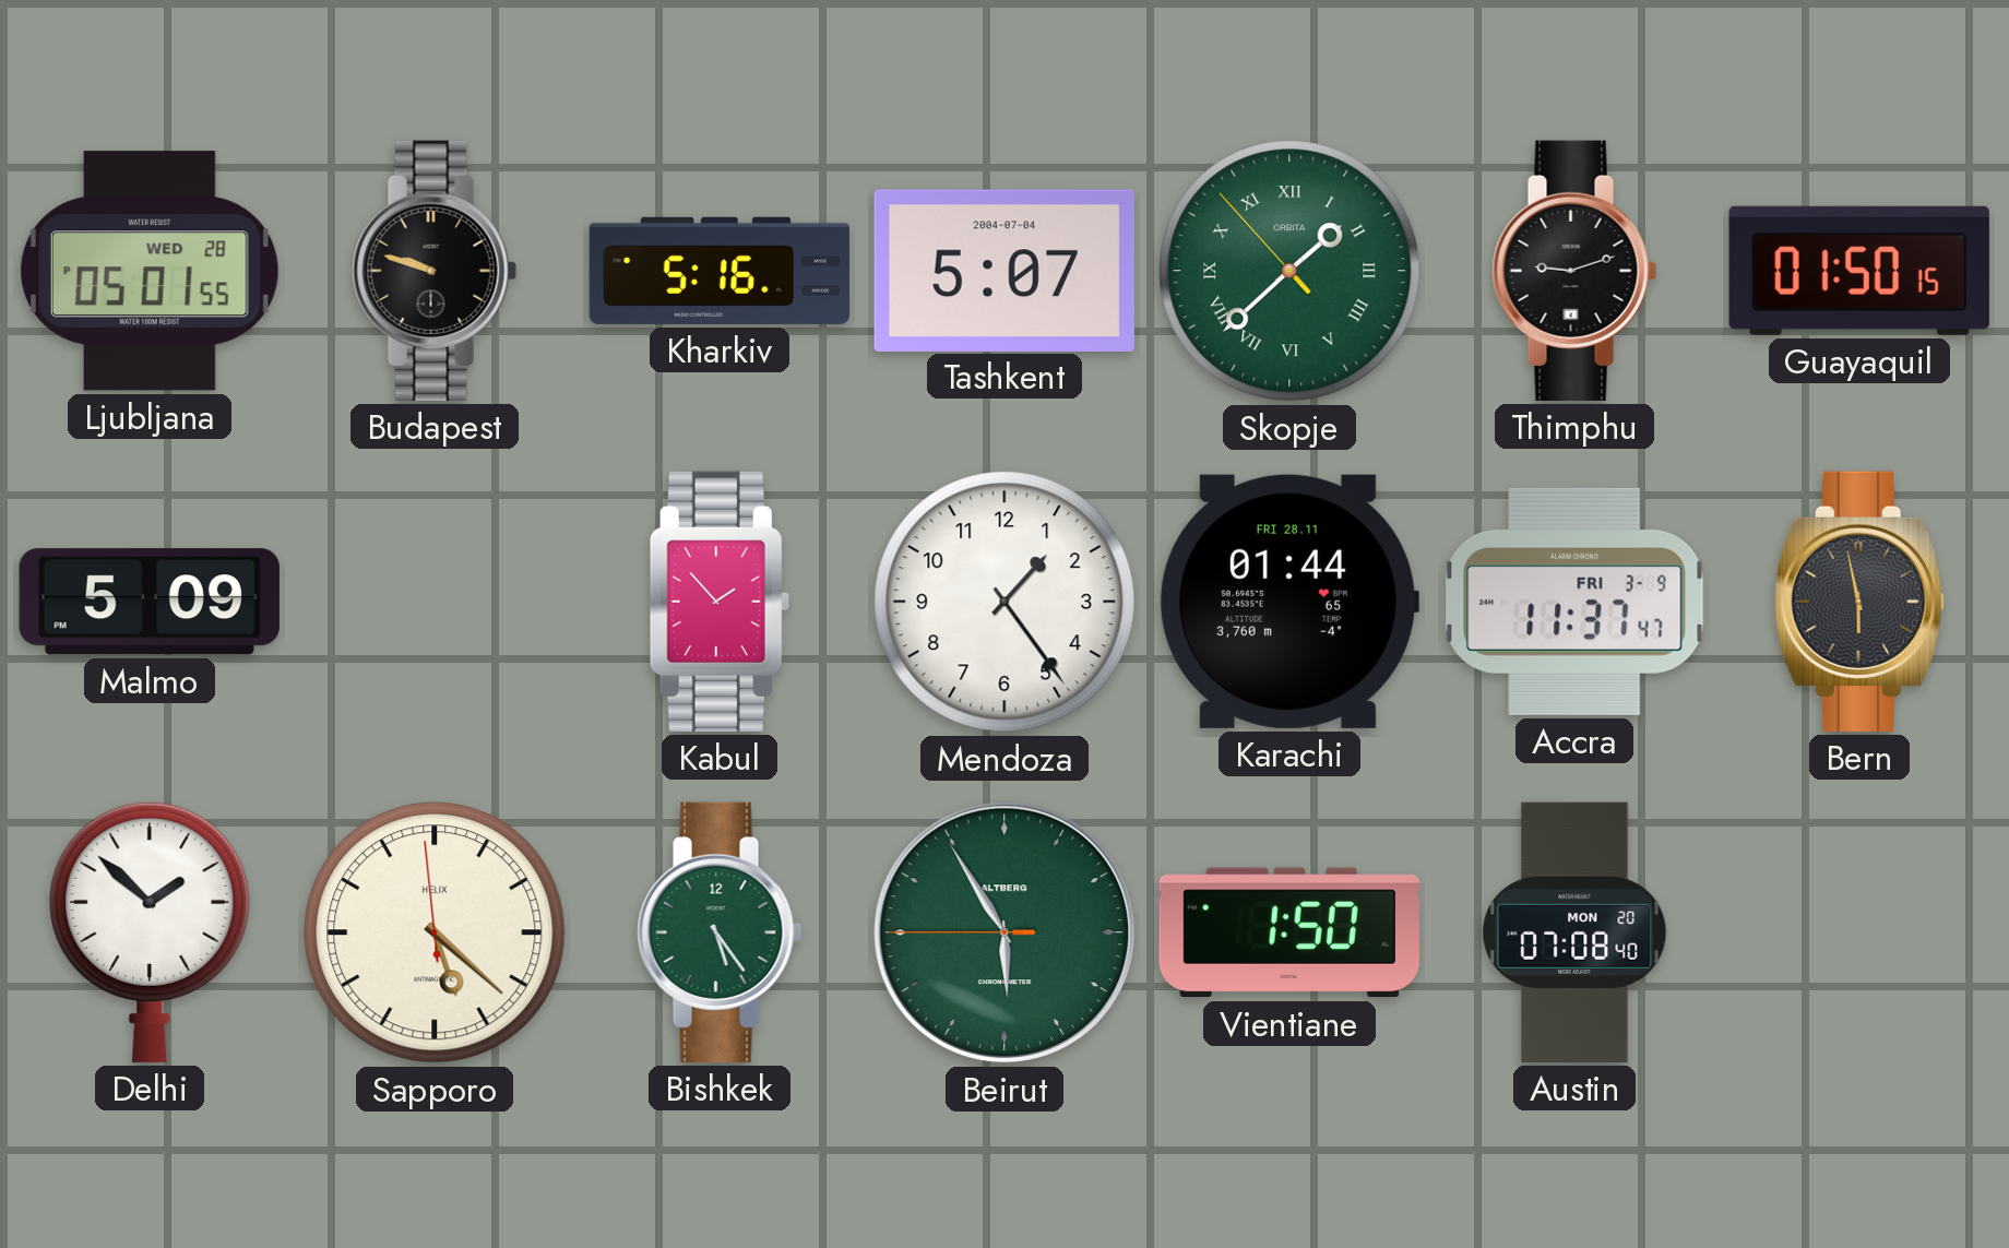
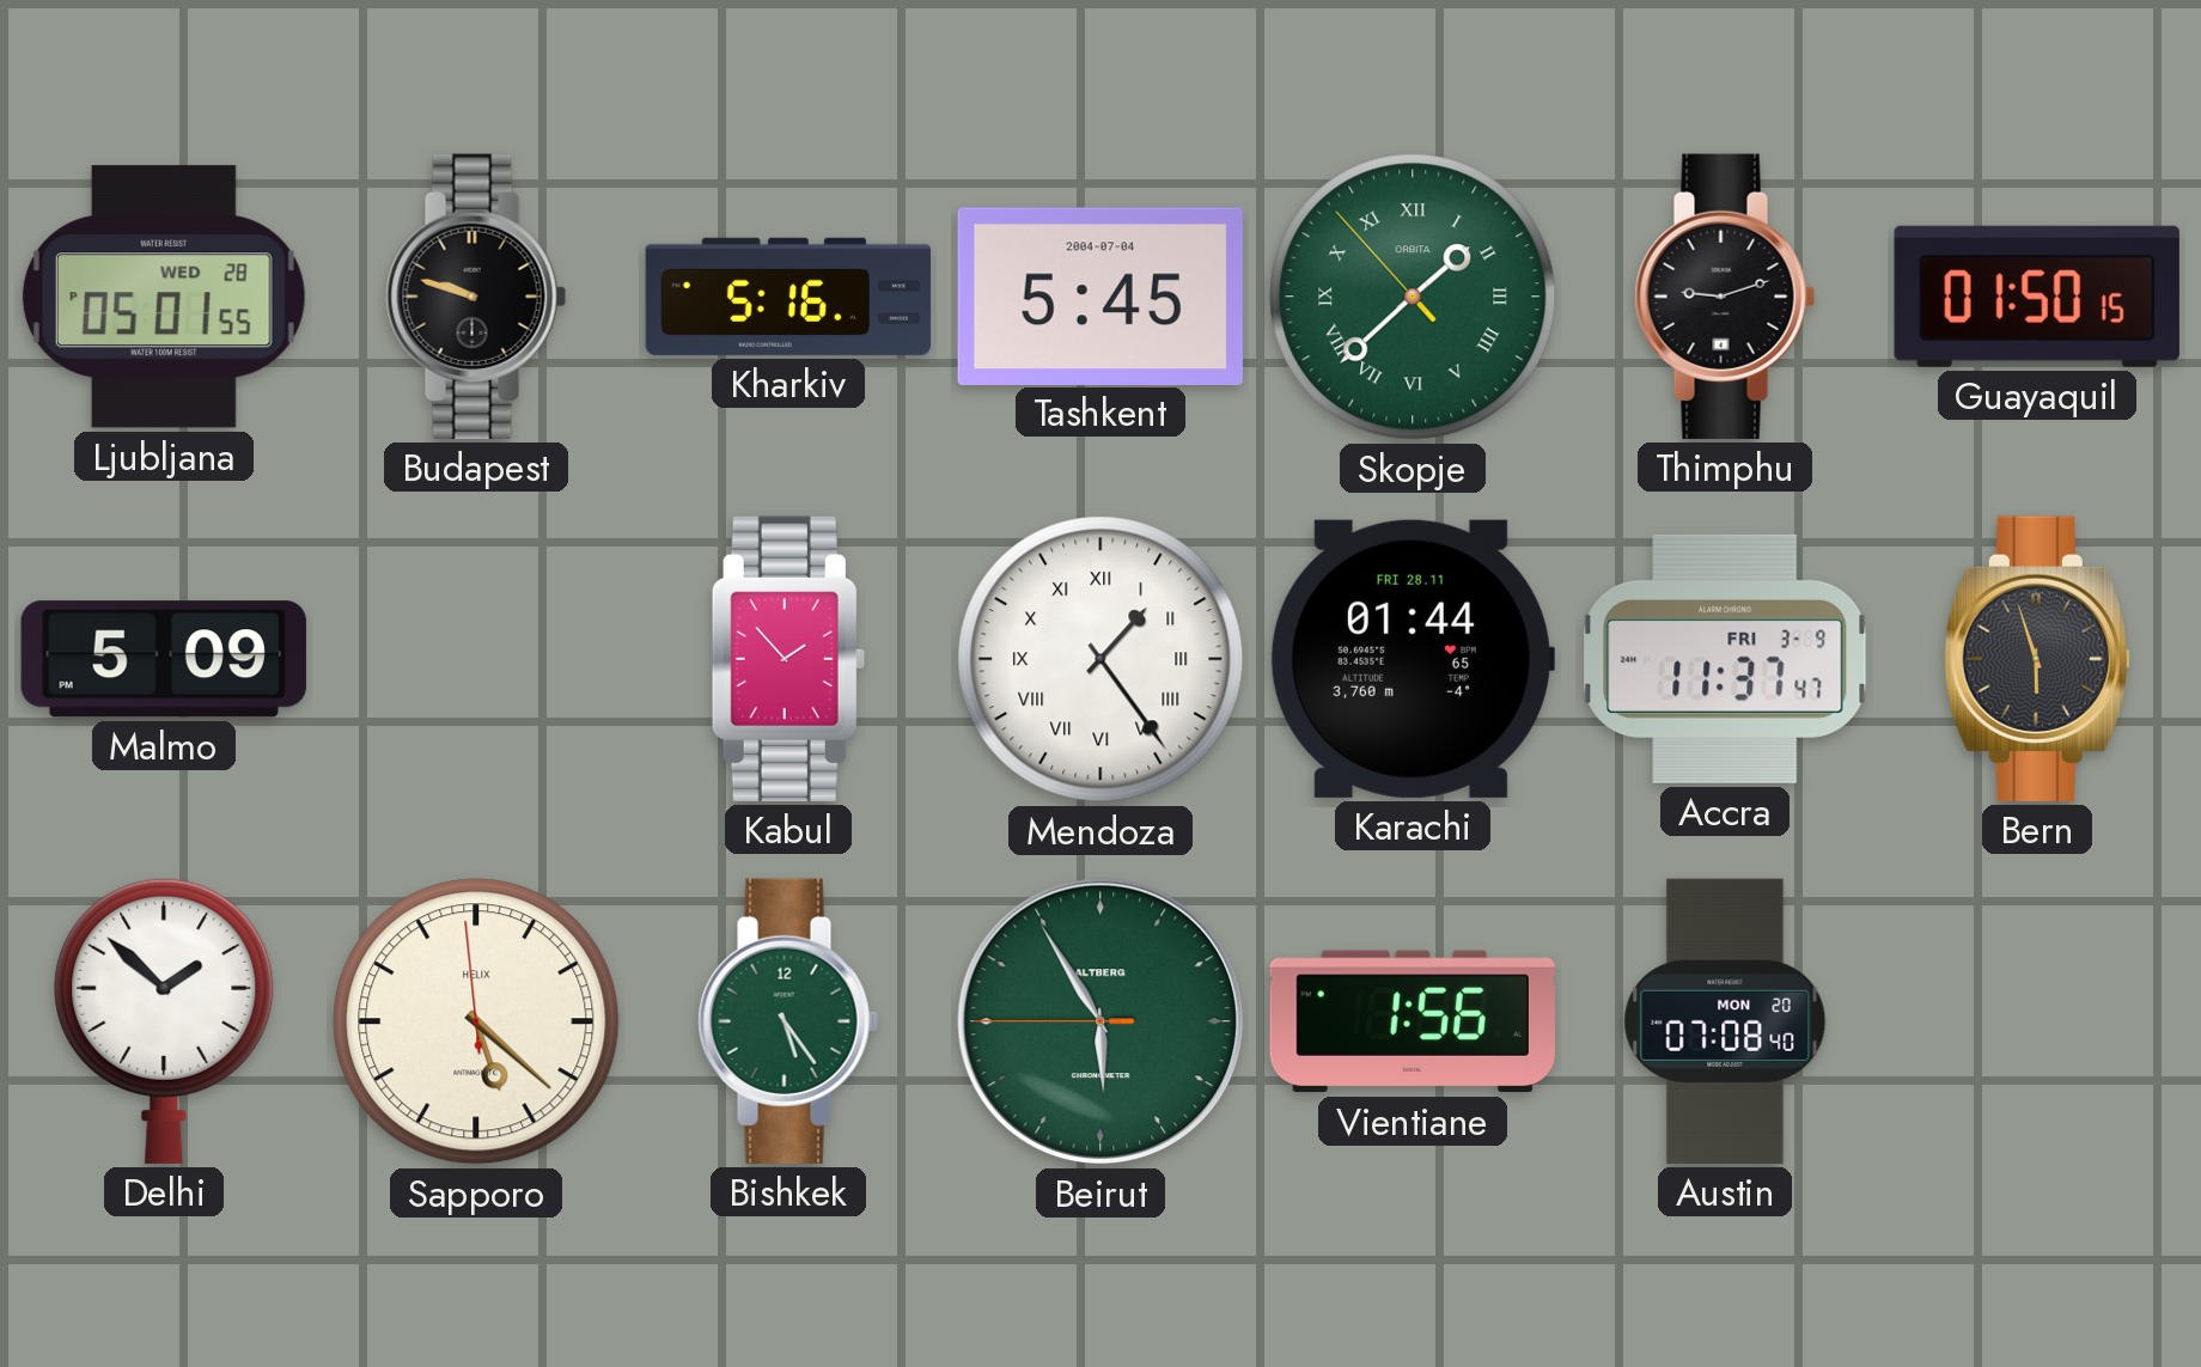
Tashkent: 5:07 -> 5:45
Mendoza numerals: Arabic -> Roman
Bern: 5:58 -> 5:57
Vientiane: 1:50 -> 1:56
